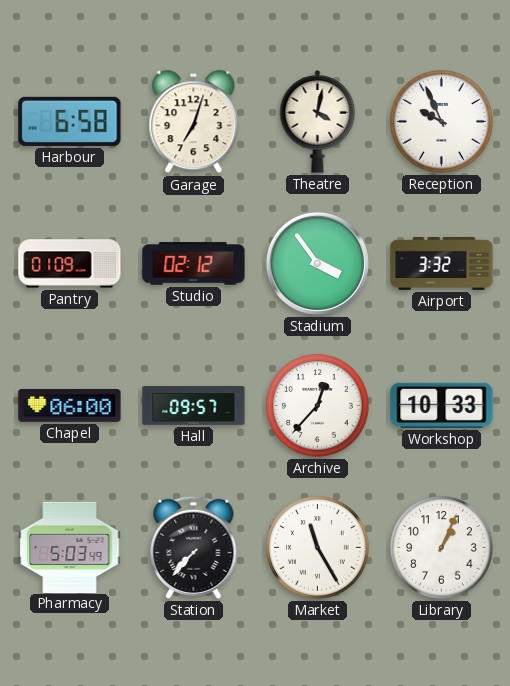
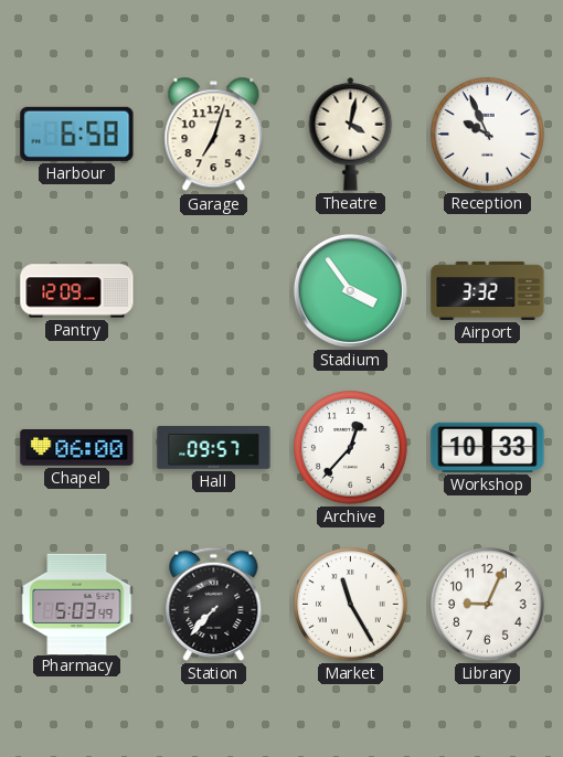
Pantry: 01:09 -> 12:09
Studio: 02:12 -> none
Library: 1:04 -> 9:04
